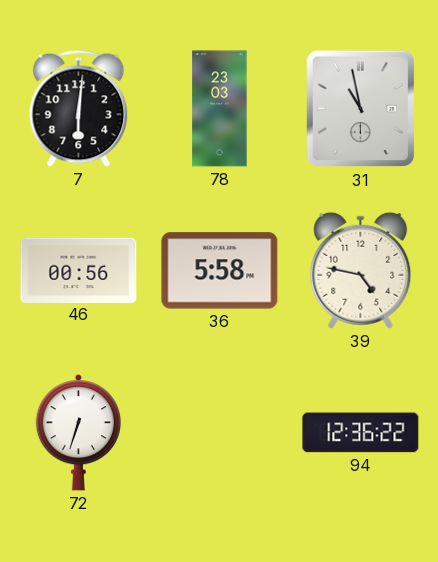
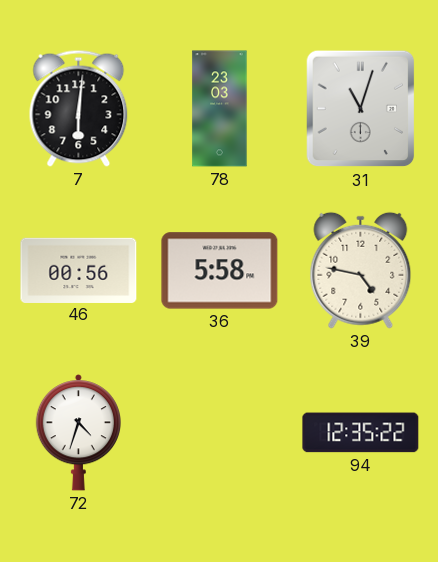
31: 10:58 -> 11:03
72: 6:33 -> 4:33
94: 12:36 -> 12:35
